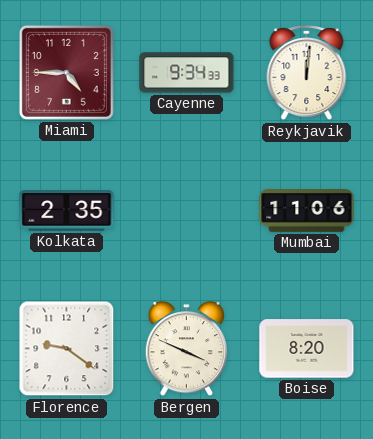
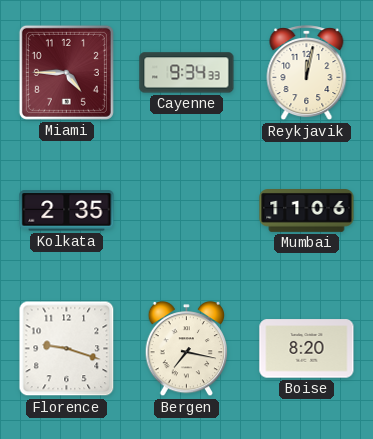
Reykjavik: 12:01 -> 12:02
Florence: 9:21 -> 9:18
Bergen: 3:49 -> 7:17
